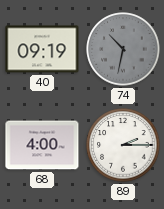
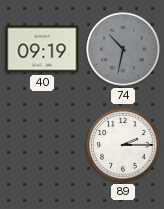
68: 4:00 -> none
